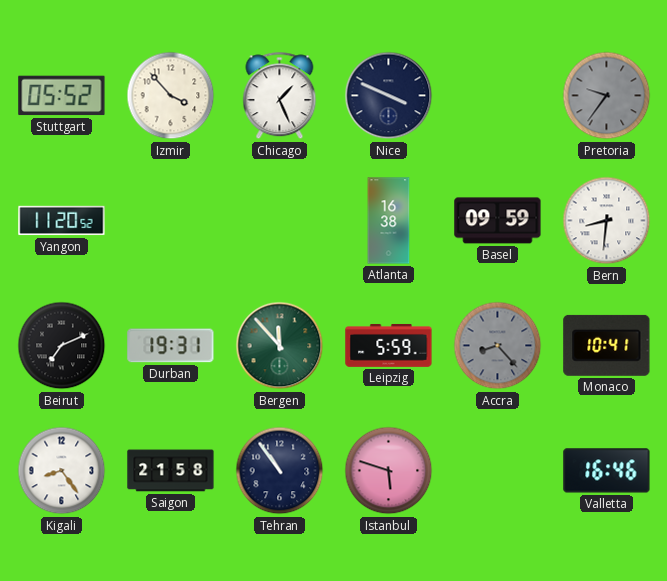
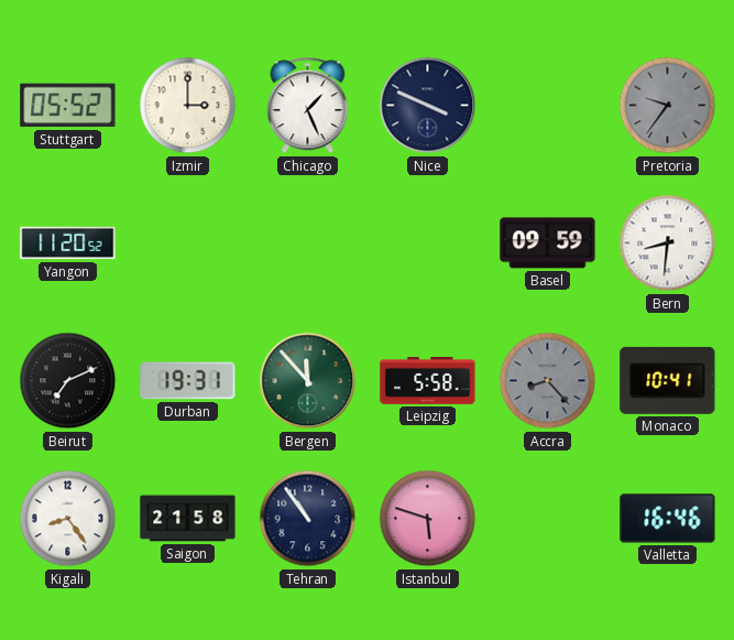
Izmir: 3:53 -> 3:00
Atlanta: 16:38 -> none
Leipzig: 5:59 -> 5:58
